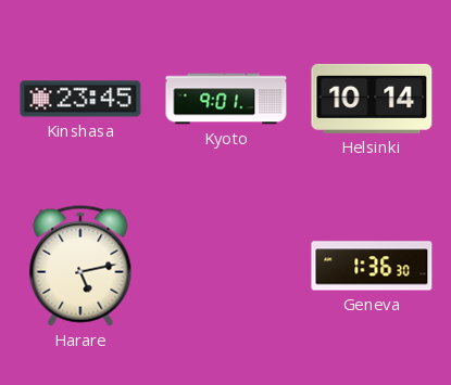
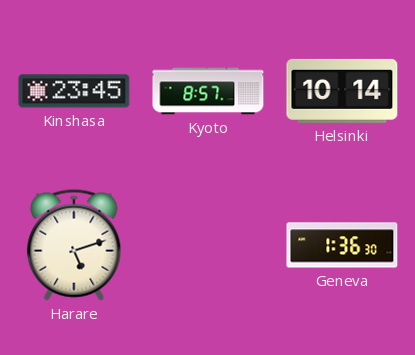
Kyoto: 9:01 -> 8:57
Harare: 5:13 -> 5:12
